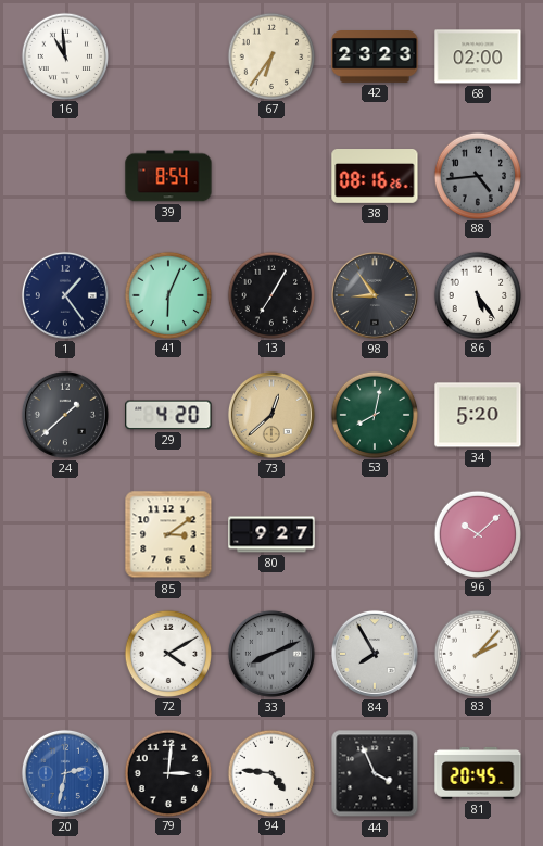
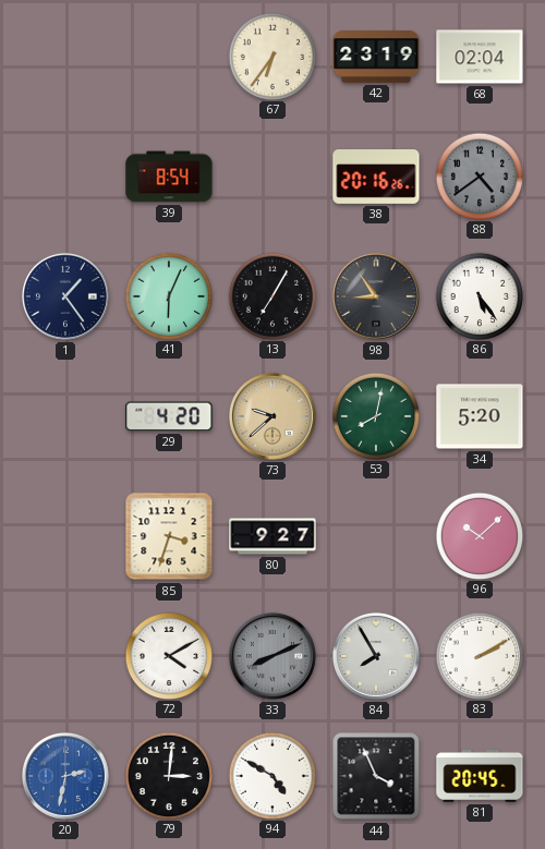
16: 10:59 -> none
42: 23:23 -> 23:19
68: 02:00 -> 02:04
38: 08:16 -> 20:16
88: 4:44 -> 4:39
24: 1:38 -> none
73: 12:38 -> 9:38
85: 3:09 -> 3:33
83: 2:07 -> 2:10
94: 4:46 -> 4:50
